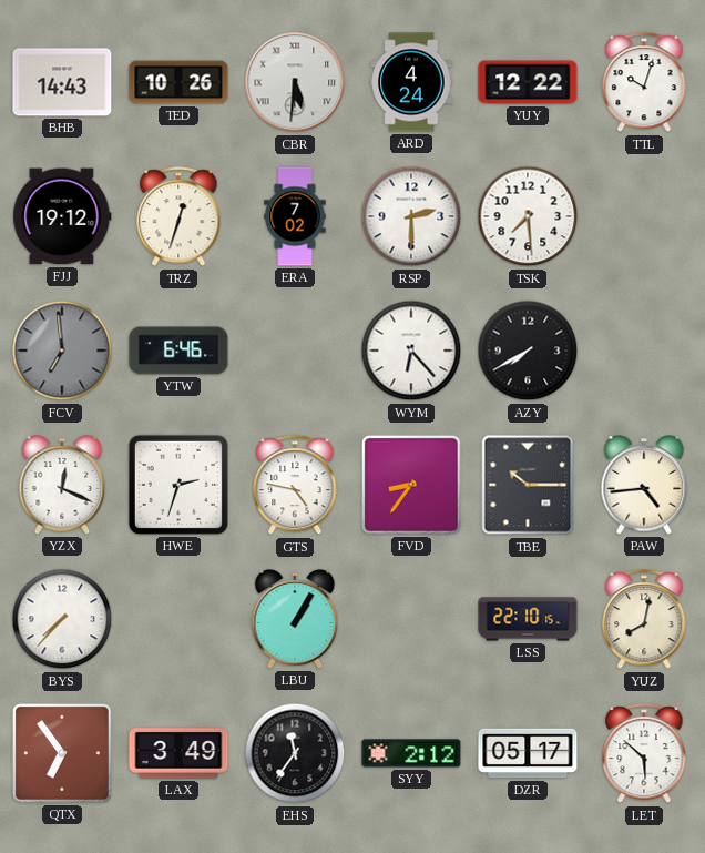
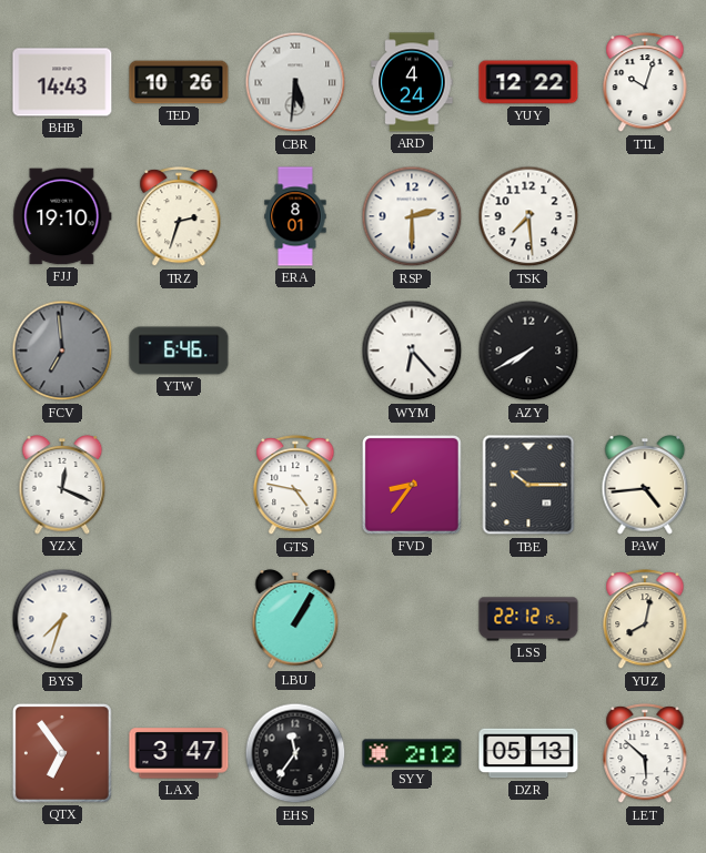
FJJ: 19:12 -> 19:10
TRZ: 12:33 -> 2:33
ERA: 7:02 -> 8:01
HWE: 2:33 -> none
BYS: 7:37 -> 7:33
LSS: 22:10 -> 22:12
LAX: 3:49 -> 3:47
DZR: 05:17 -> 05:13
